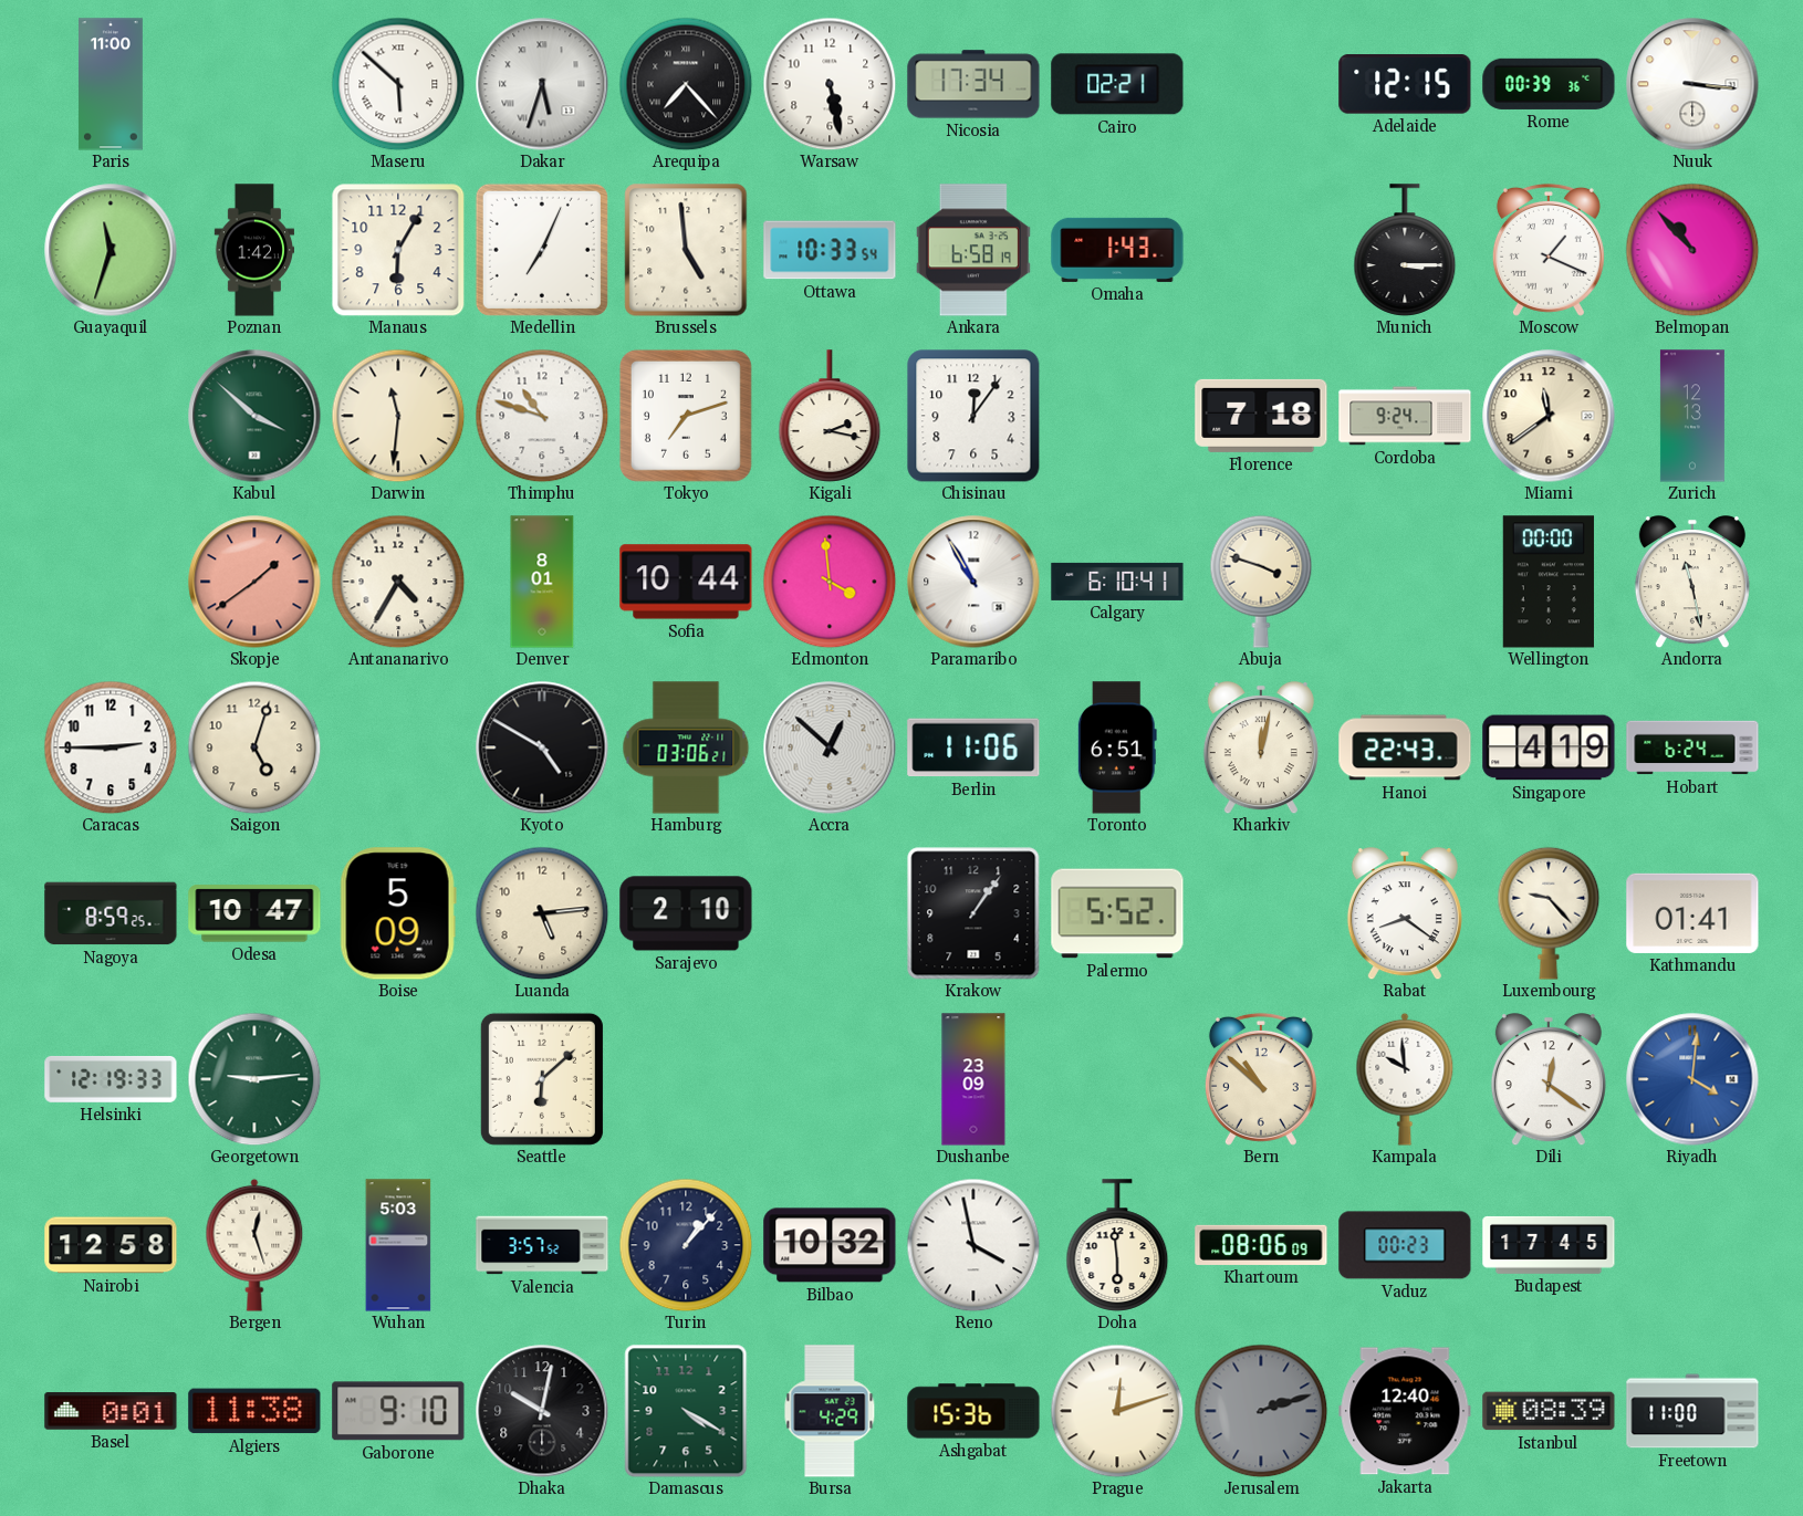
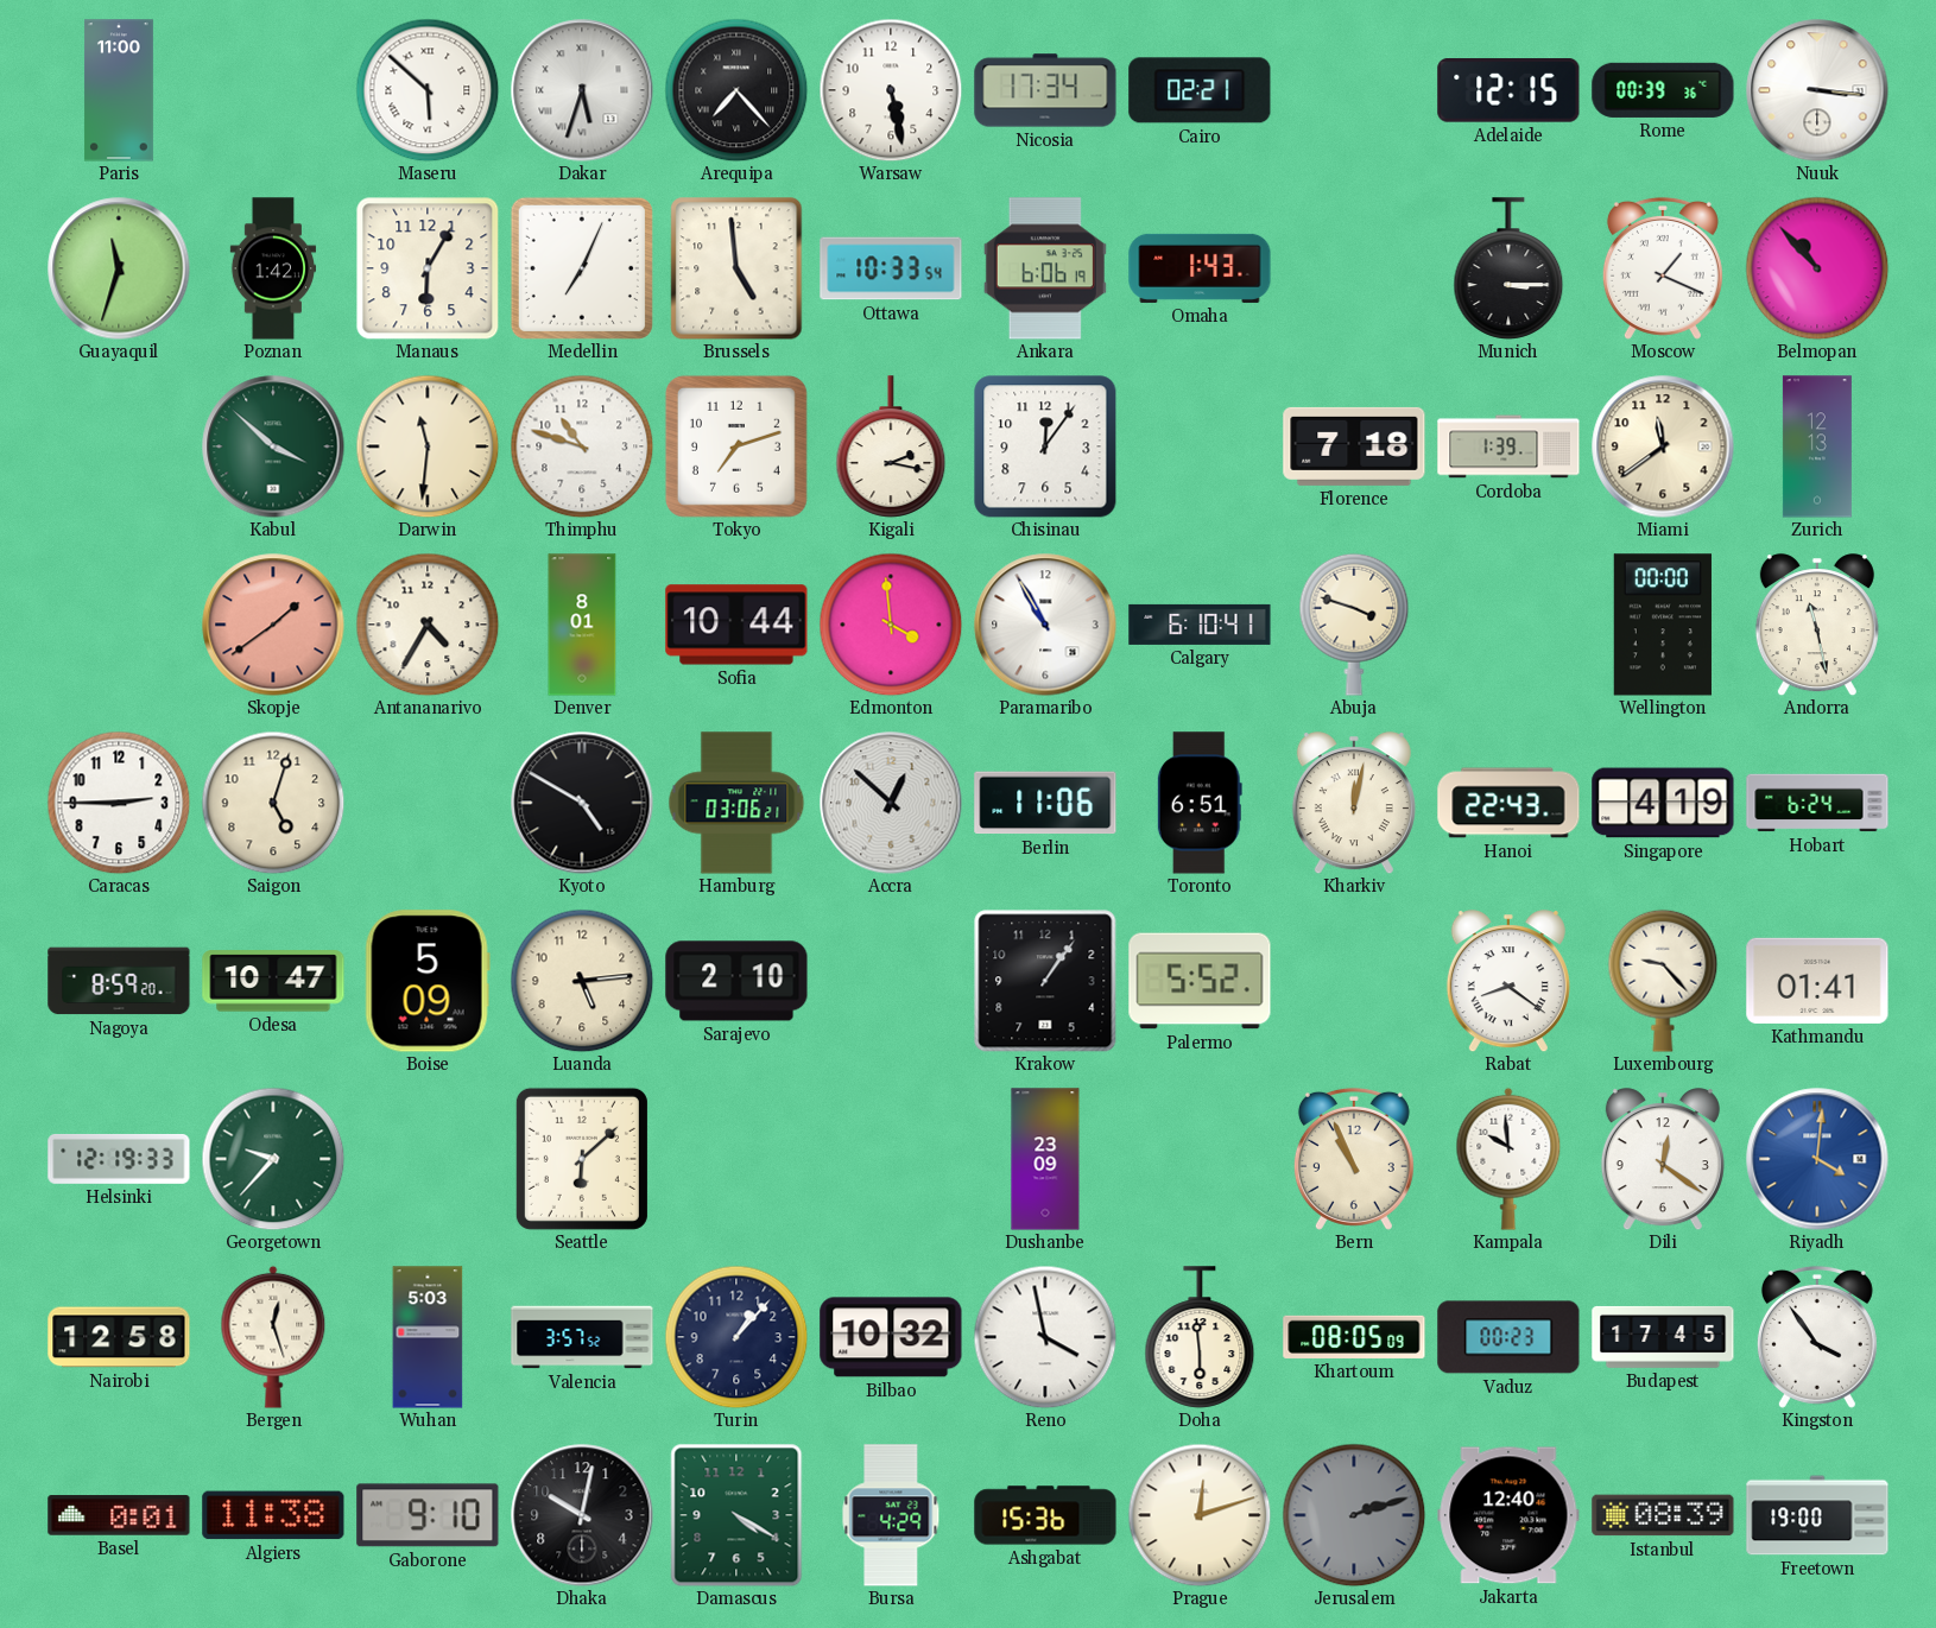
Ankara: 6:58 -> 6:06
Cordoba: 9:24 -> 1:39
Nagoya: 8:59:25 -> 8:59:20
Georgetown: 9:14 -> 9:37
Bern: 10:52 -> 10:56
Khartoum: 08:06 -> 08:05
Kingston: none -> 3:54
Freetown: 11:00 -> 19:00
